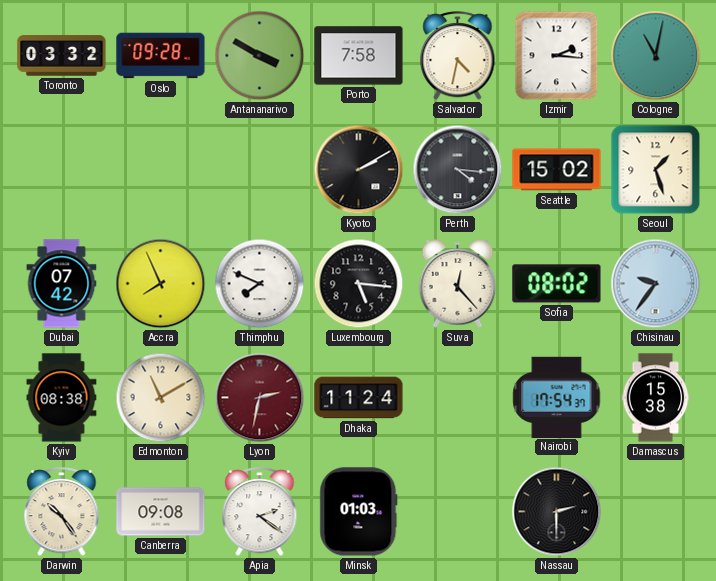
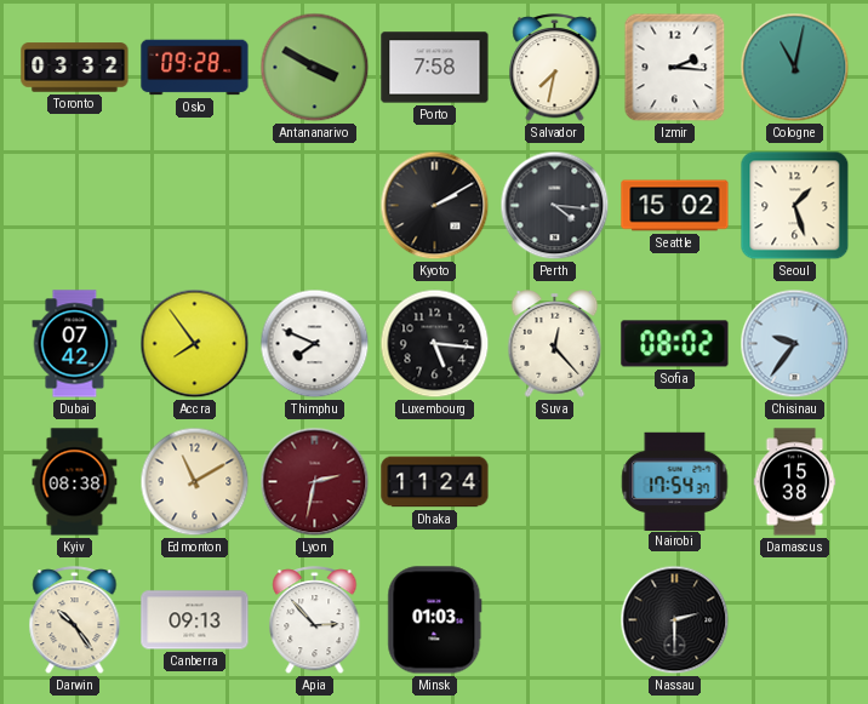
Salvador: 4:32 -> 7:32
Accra: 7:56 -> 7:54
Canberra: 09:08 -> 09:13
Apia: 2:21 -> 2:53
